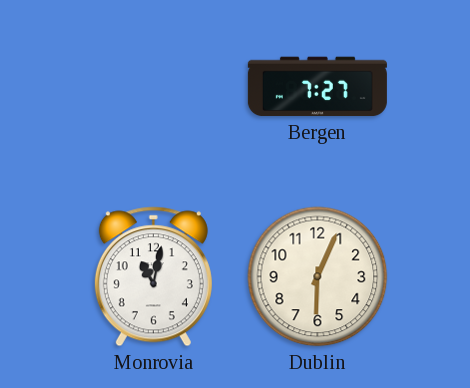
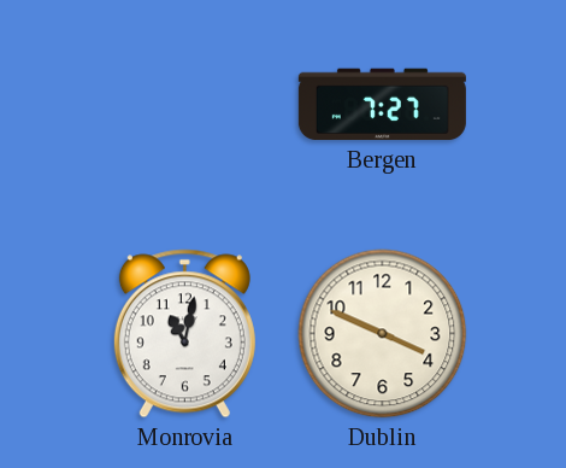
Dublin: 6:04 -> 3:49
